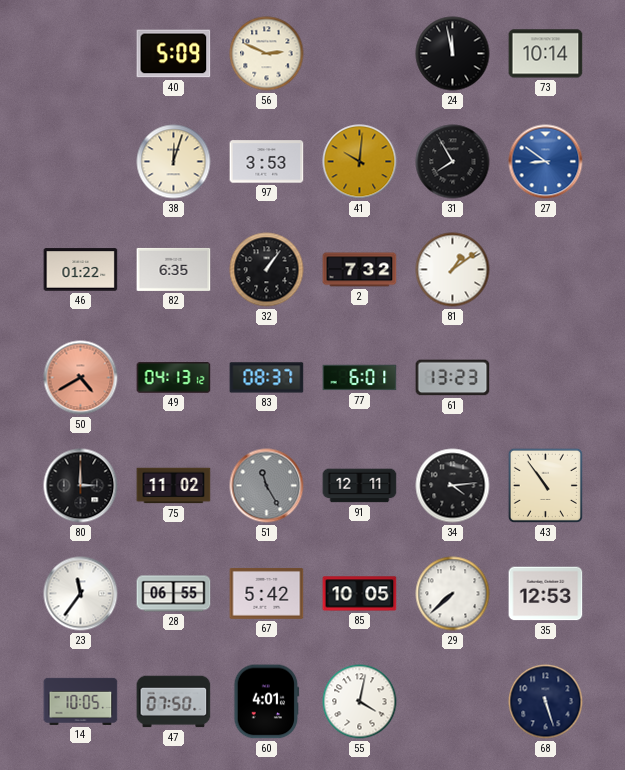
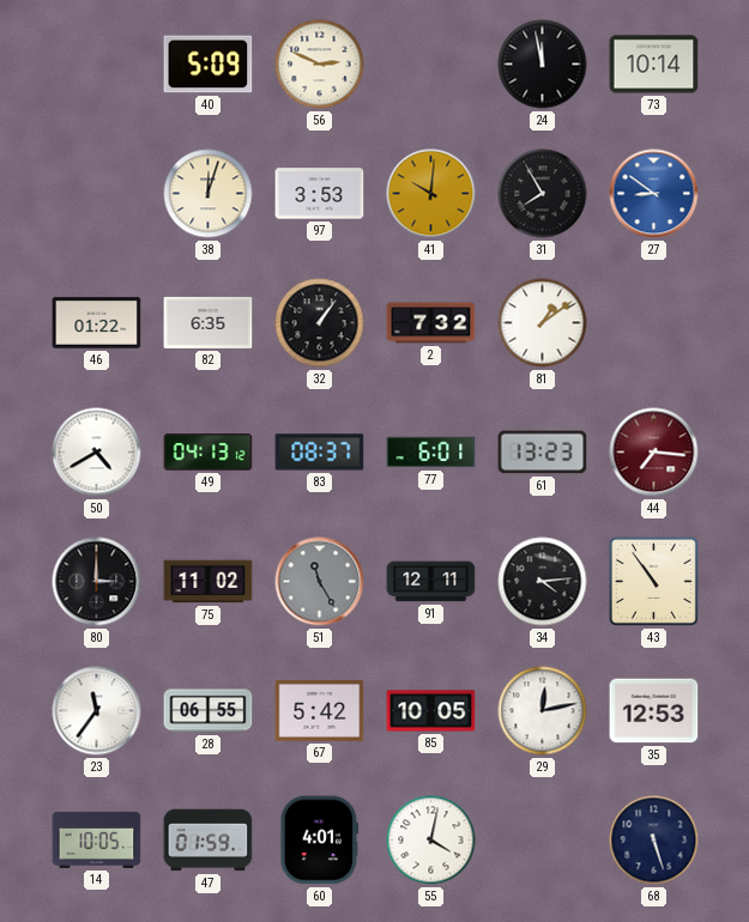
50 dial: salmon -> white
44: none -> 7:16
29: 7:38 -> 12:13
47: 07:50 -> 01:59
